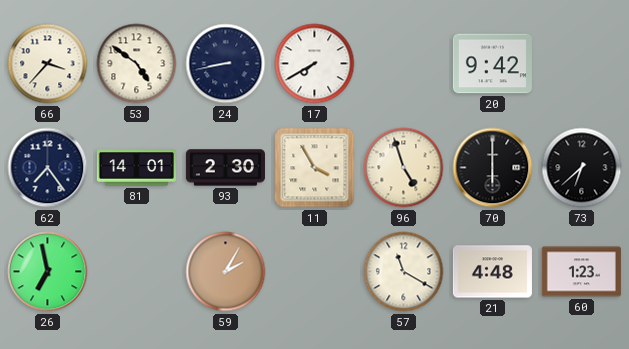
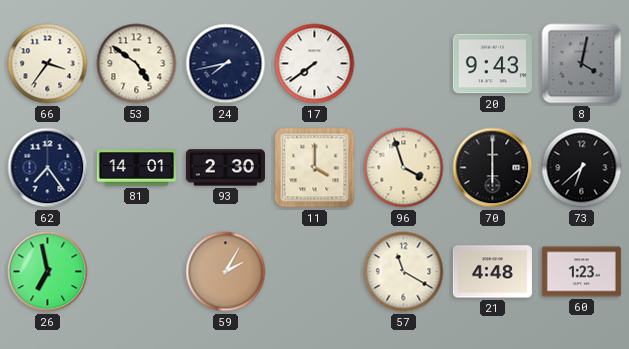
66: 3:37 -> 3:36
24: 8:43 -> 7:43
17: 7:40 -> 7:39
20: 9:42 -> 9:43
8: none -> 4:02
11: 3:55 -> 4:00
96: 4:57 -> 3:57
